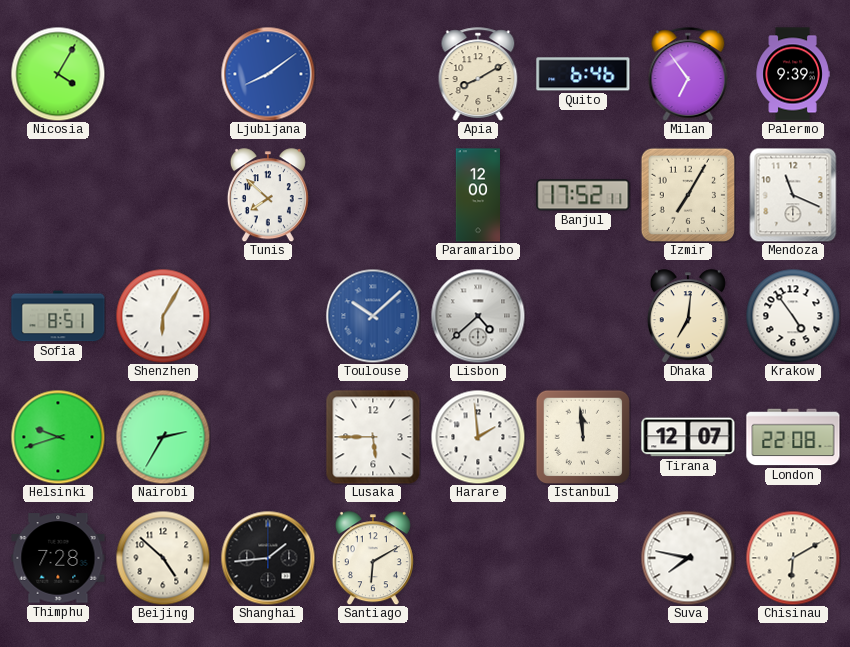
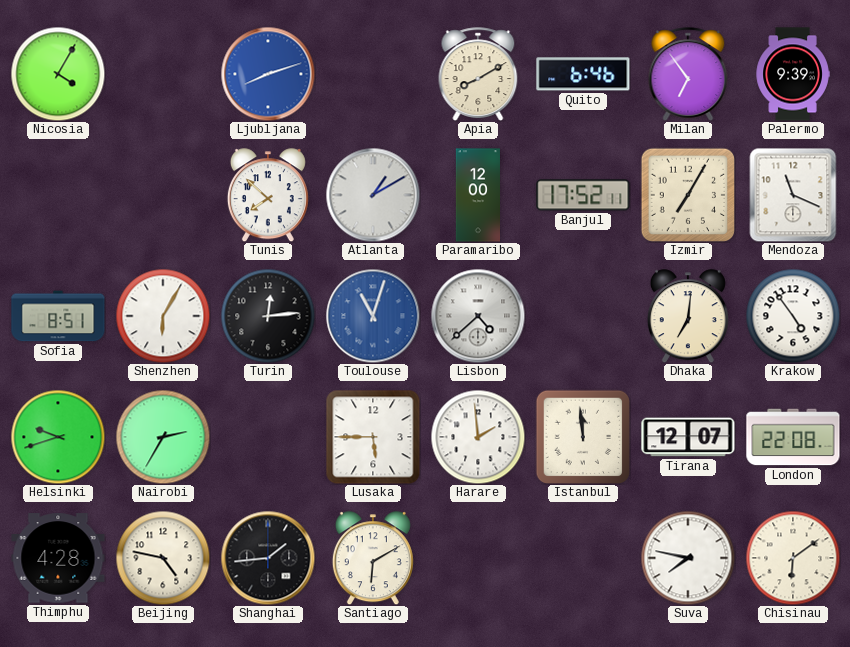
Ljubljana: 8:09 -> 8:12
Atlanta: none -> 1:10
Turin: none -> 12:14
Toulouse: 10:08 -> 11:03
Thimphu: 7:28 -> 4:28
Beijing: 4:52 -> 4:47
Chisinau: 6:10 -> 6:09
